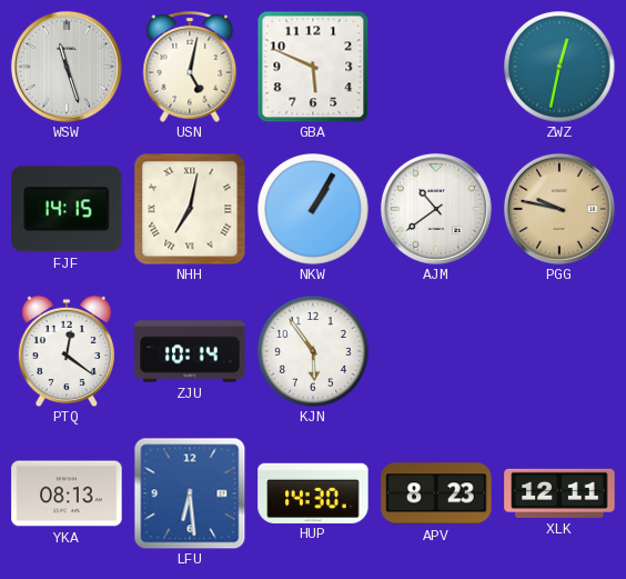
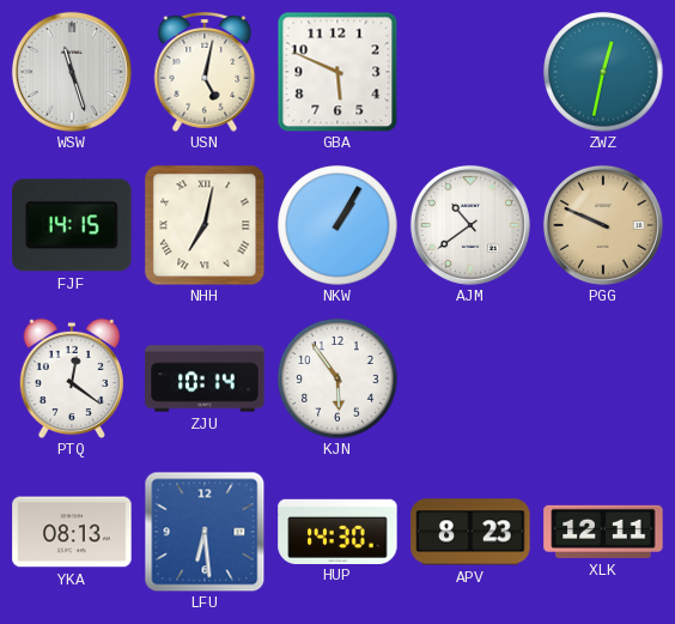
PGG: 9:47 -> 9:49
